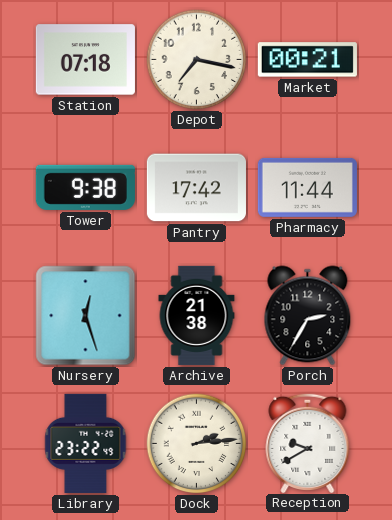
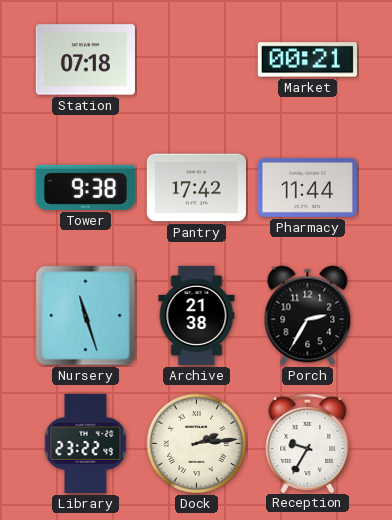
Depot: 7:17 -> none
Nursery: 12:27 -> 11:27
Reception: 9:40 -> 9:35
